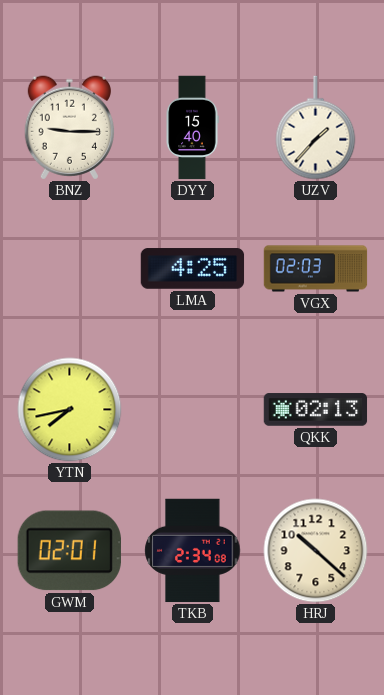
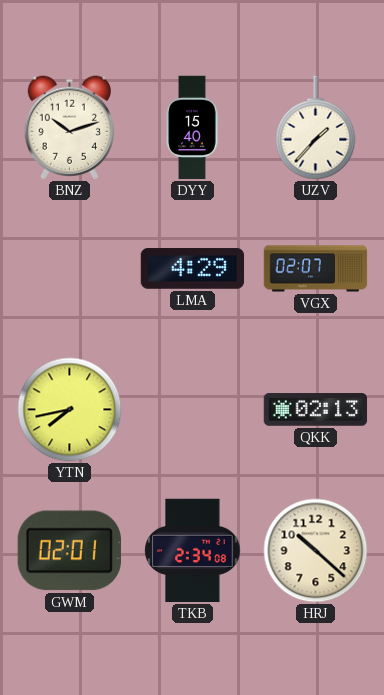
BNZ: 9:15 -> 10:12
LMA: 4:25 -> 4:29
VGX: 02:03 -> 02:07
